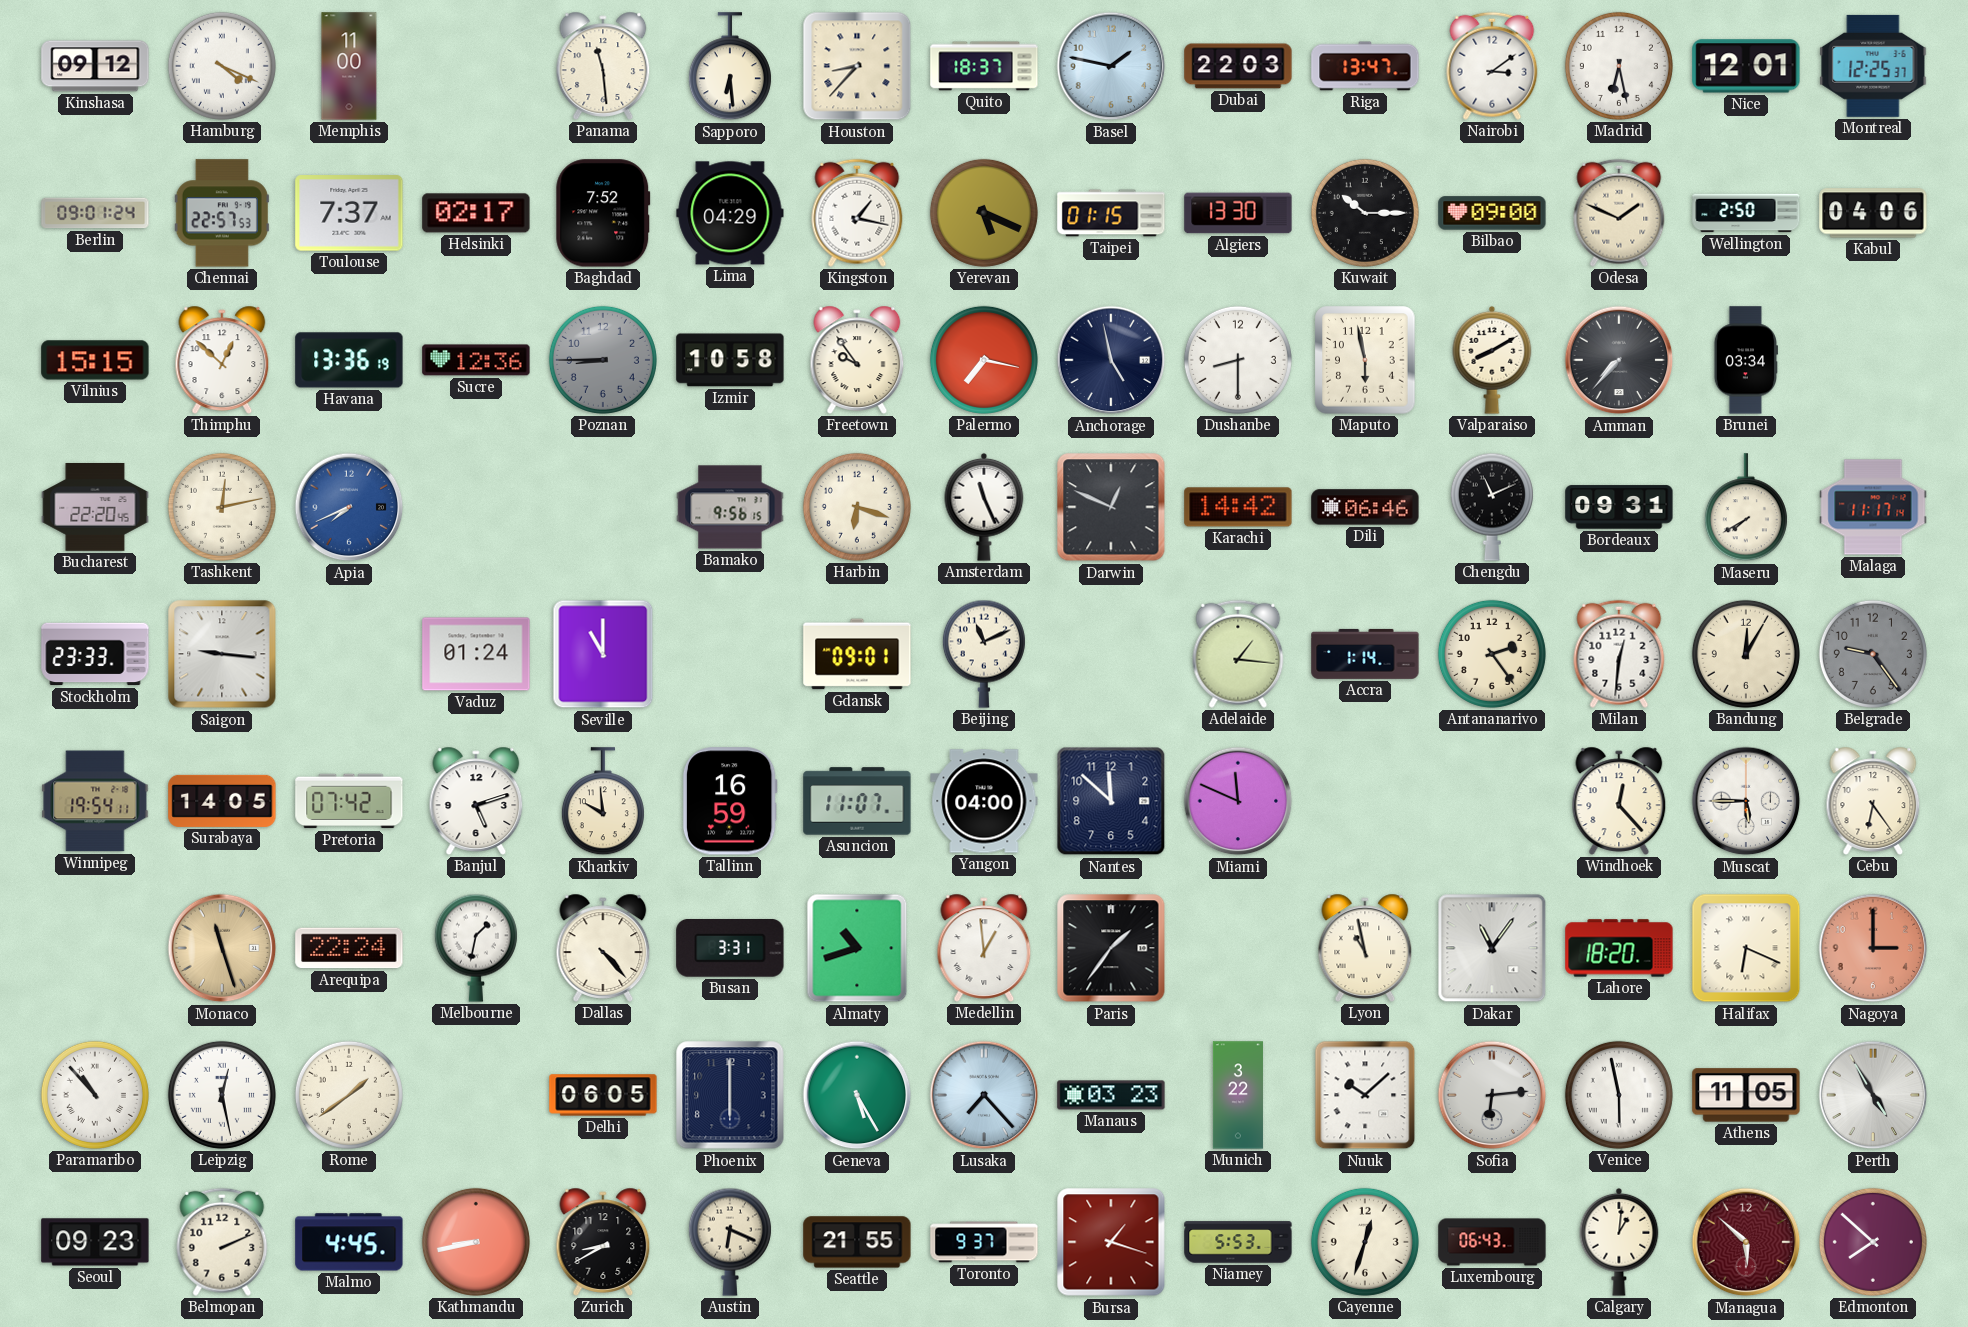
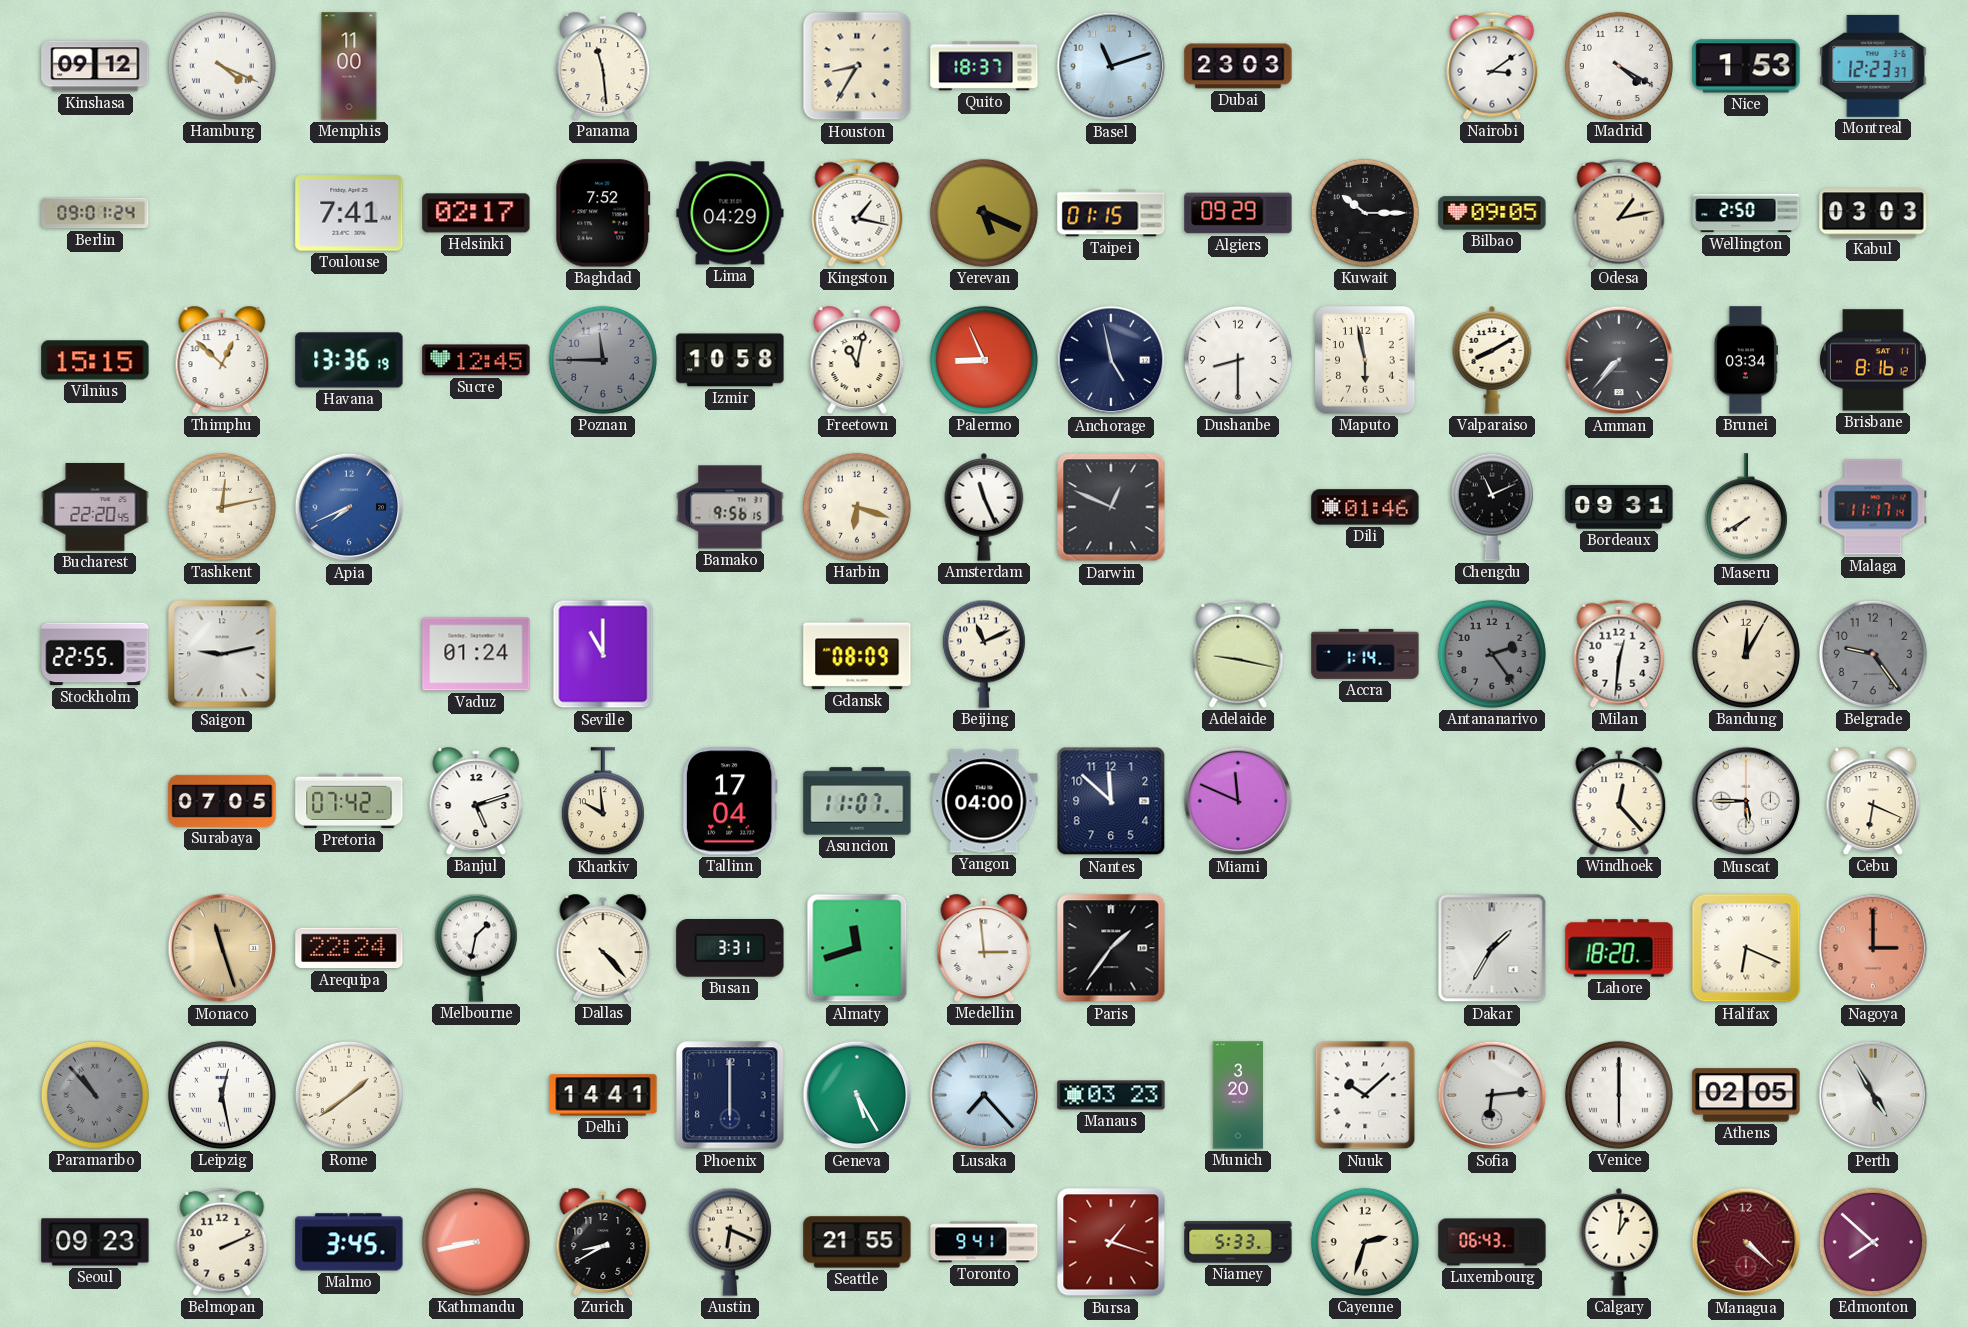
Sapporo: 6:29 -> none
Houston: 8:37 -> 8:35
Basel: 1:47 -> 11:12
Dubai: 22:03 -> 23:03
Riga: 13:47 -> none
Madrid: 6:28 -> 4:20
Nice: 12:01 -> 1:53
Montreal: 12:25 -> 12:23
Chennai: 22:57 -> none
Toulouse: 7:37 -> 7:41
Algiers: 13:30 -> 09:29
Bilbao: 09:00 -> 09:05
Odesa: 1:49 -> 1:13
Kabul: 04:06 -> 03:03
Sucre: 12:36 -> 12:45
Poznan: 8:45 -> 11:45
Freetown: 9:54 -> 11:02
Palermo: 7:17 -> 8:56
Brisbane: none -> 8:16
Karachi: 14:42 -> none
Dili: 06:46 -> 01:46
Stockholm: 23:33 -> 22:55
Saigon: 9:16 -> 9:13
Gdansk: 09:01 -> 08:09
Adelaide: 1:16 -> 9:17
Antananarivo dial: cream -> grey
Winnipeg: 19:54 -> none
Surabaya: 14:05 -> 07:05
Tallinn: 16:59 -> 17:04
Cebu: 6:24 -> 6:19
Almaty: 10:42 -> 11:42
Medellin: 12:59 -> 2:59
Lyon: 10:58 -> none
Dakar: 11:06 -> 1:35
Paramaribo dial: white -> grey
Delhi: 06:05 -> 14:41
Munich: 3:22 -> 3:20
Venice: 5:58 -> 6:00
Athens: 11:05 -> 02:05
Malmo: 4:45 -> 3:45
Toronto: 9:37 -> 9:41
Niamey: 5:53 -> 5:33
Cayenne: 12:33 -> 2:33
Managua: 5:52 -> 4:22
